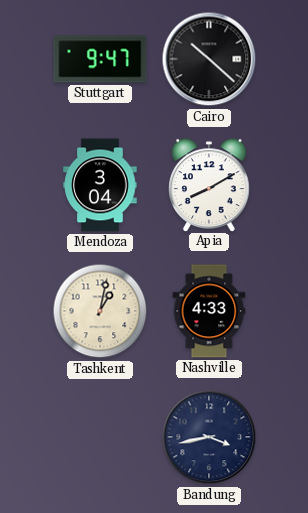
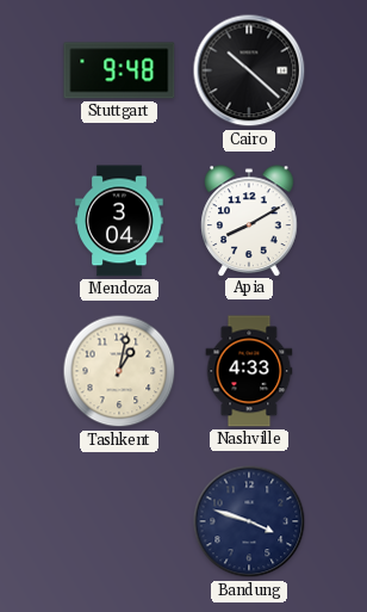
Stuttgart: 9:47 -> 9:48
Bandung: 3:43 -> 3:48
